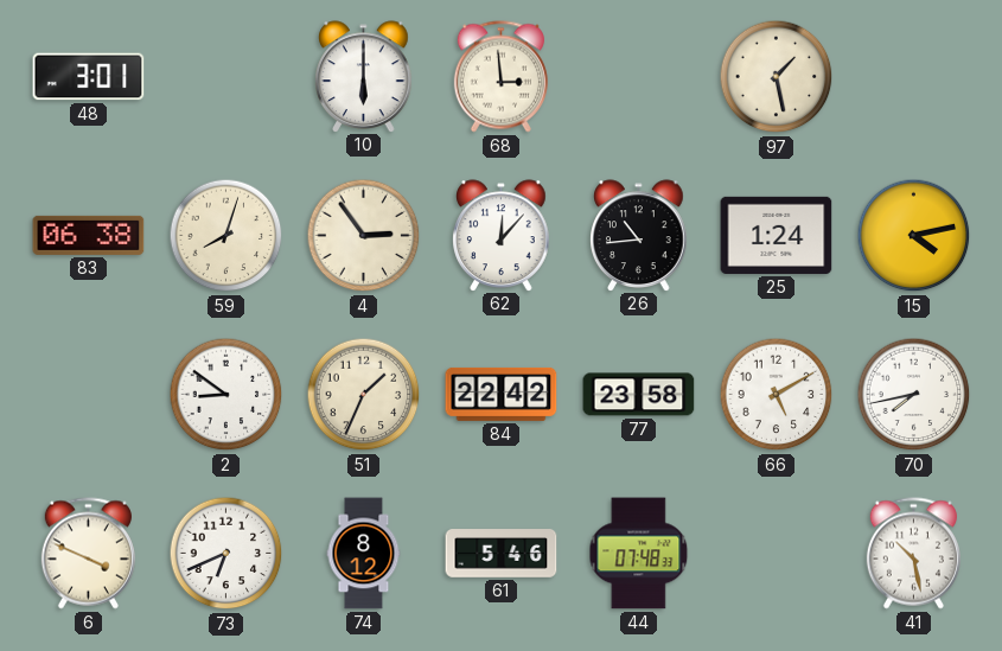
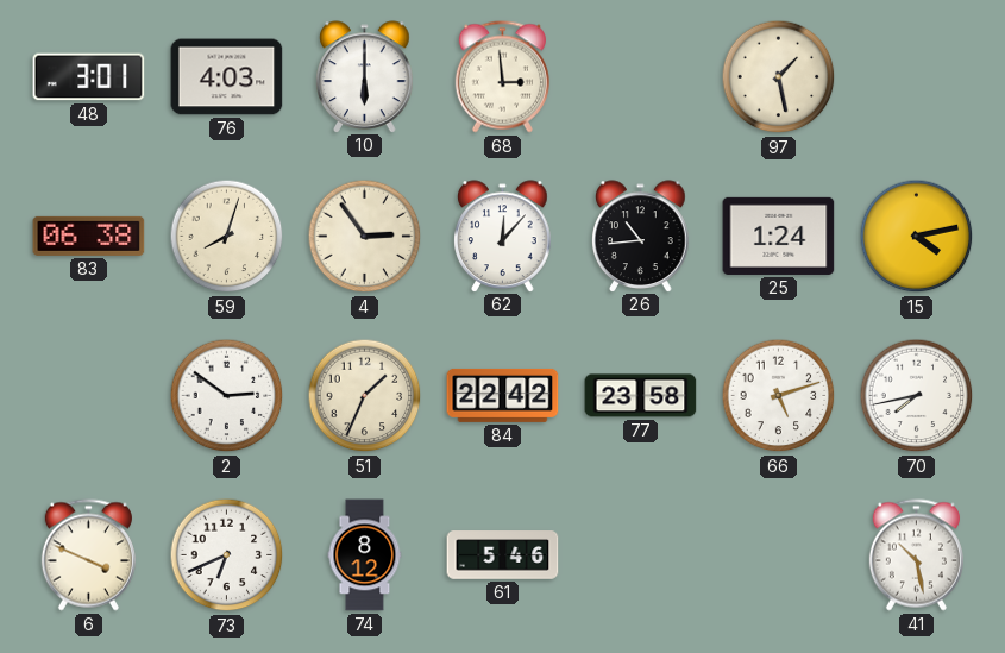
76: none -> 4:03
2: 8:51 -> 2:51
66: 5:10 -> 5:12
44: 07:48 -> none
